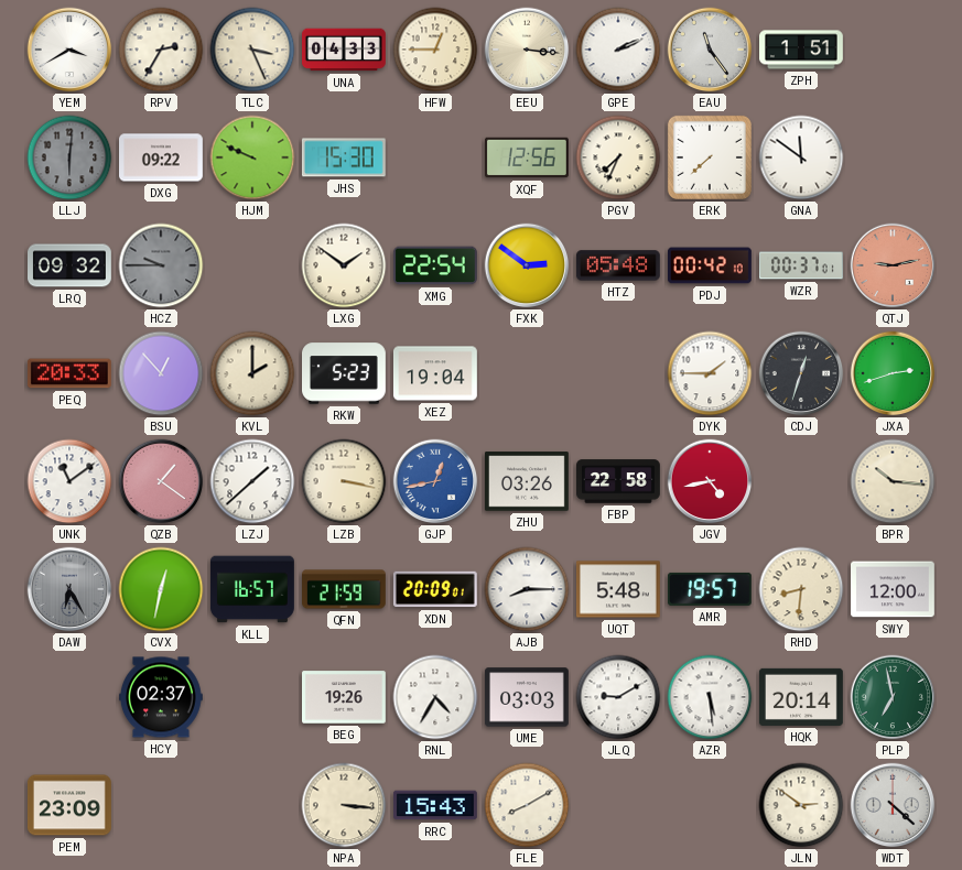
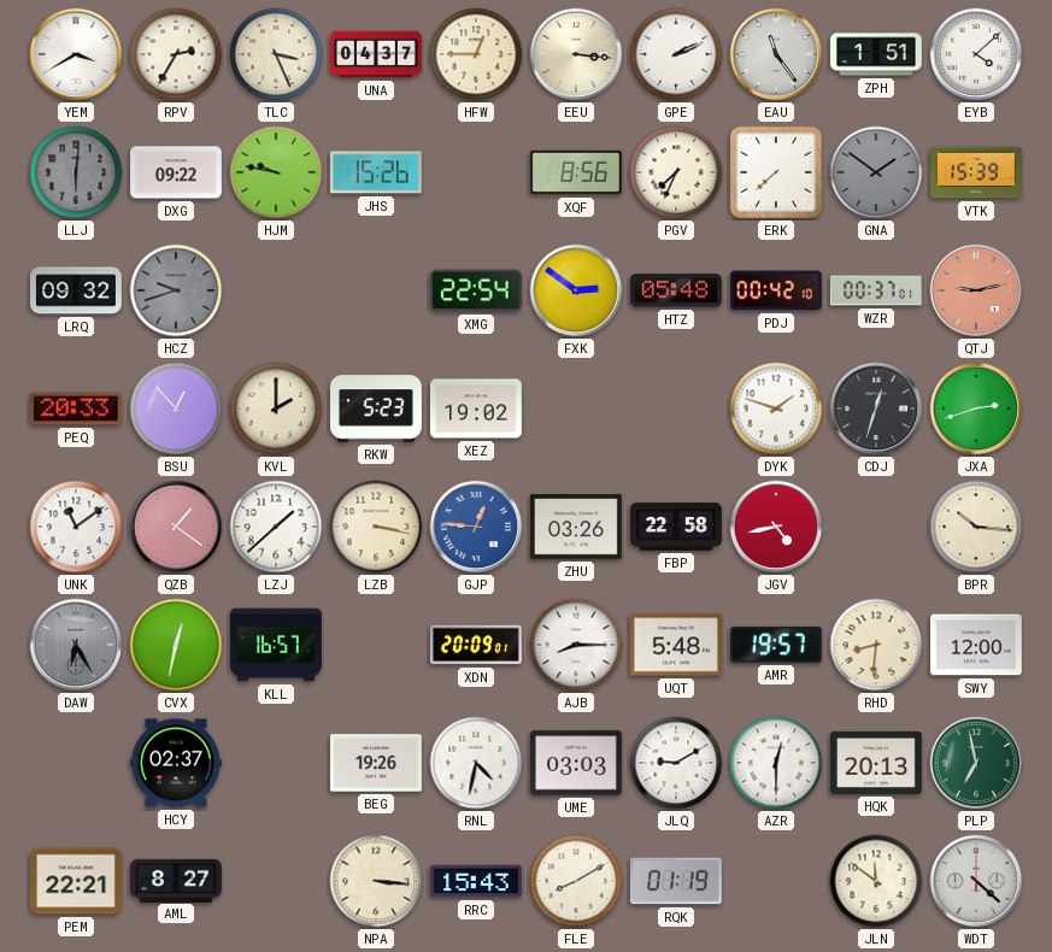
UNA: 04:33 -> 04:37
EYB: none -> 4:08
HJM: 9:49 -> 9:47
JHS: 15:30 -> 15:26
XQF: 12:56 -> 8:56
GNA: 11:51 -> 1:51
GNA dial: white -> grey
VTK: none -> 15:39
HCZ: 9:45 -> 9:42
LXG: 1:51 -> none
XEZ: 19:04 -> 19:02
DYK: 1:45 -> 1:48
GJP: 12:43 -> 12:46
QFN: 21:59 -> none
RNL: 4:35 -> 4:32
AZR: 5:29 -> 12:30
HQK: 20:14 -> 20:13
PEM: 23:09 -> 22:21
AML: none -> 8:27
RQK: none -> 01:19
JLN: 2:51 -> 11:51
